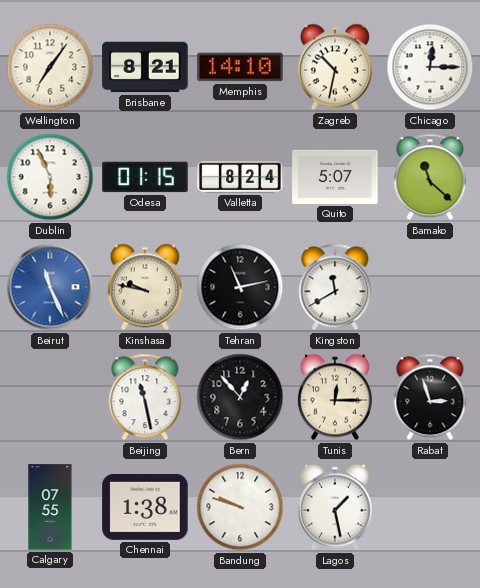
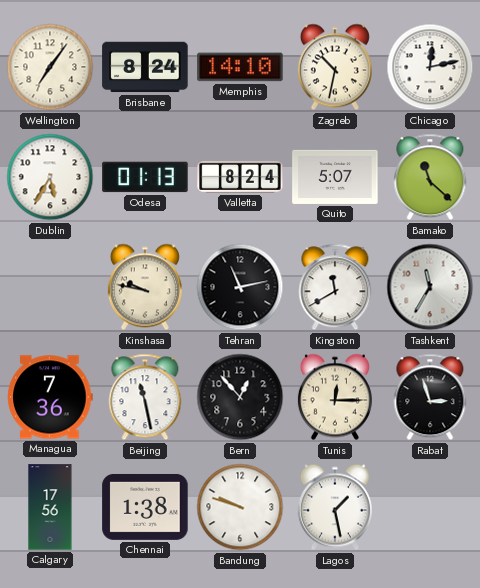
Brisbane: 8:21 -> 8:24
Chicago: 12:15 -> 12:13
Dublin: 5:56 -> 5:35
Odesa: 01:15 -> 01:13
Beirut: 11:26 -> none
Tashkent: none -> 11:35
Managua: none -> 7:36
Calgary: 07:55 -> 17:56
